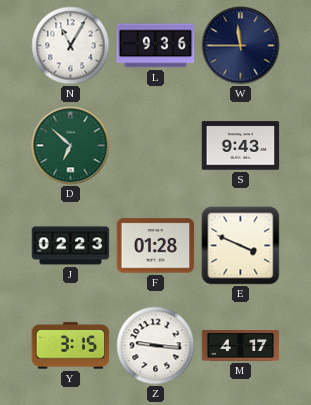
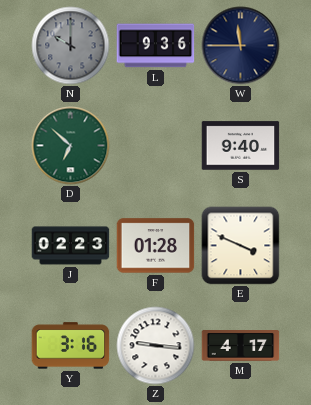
N: 11:05 -> 10:00
N dial: white -> grey
S: 9:43 -> 9:40
Y: 3:15 -> 3:16
